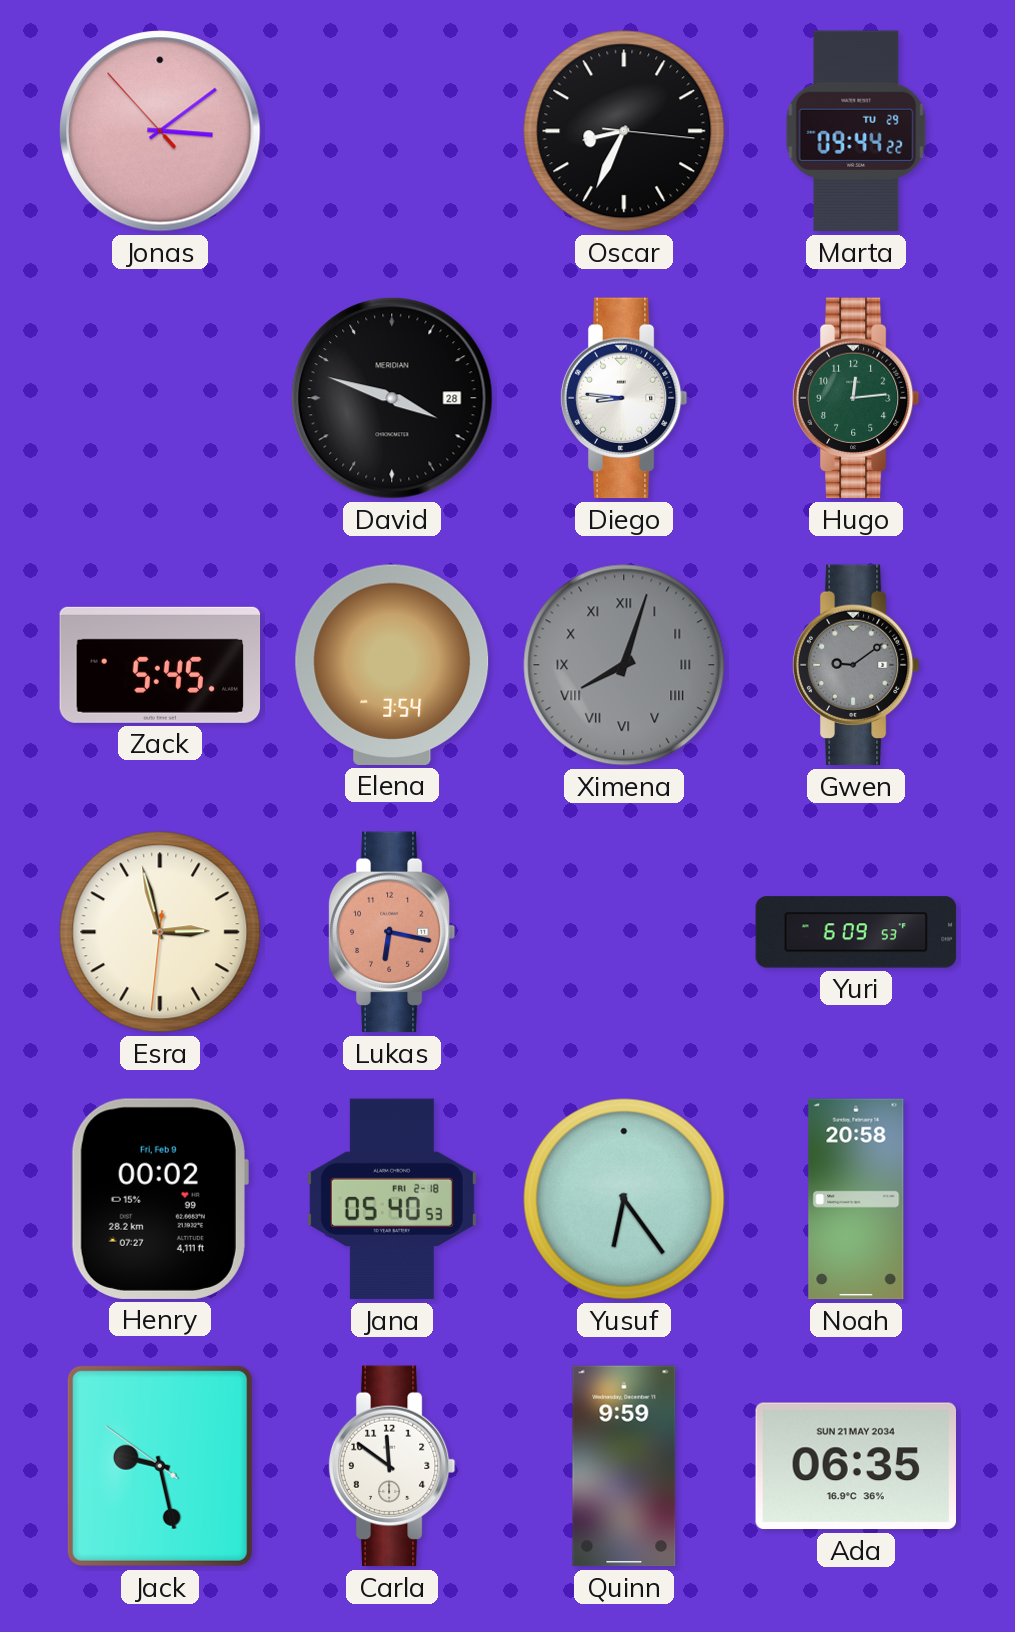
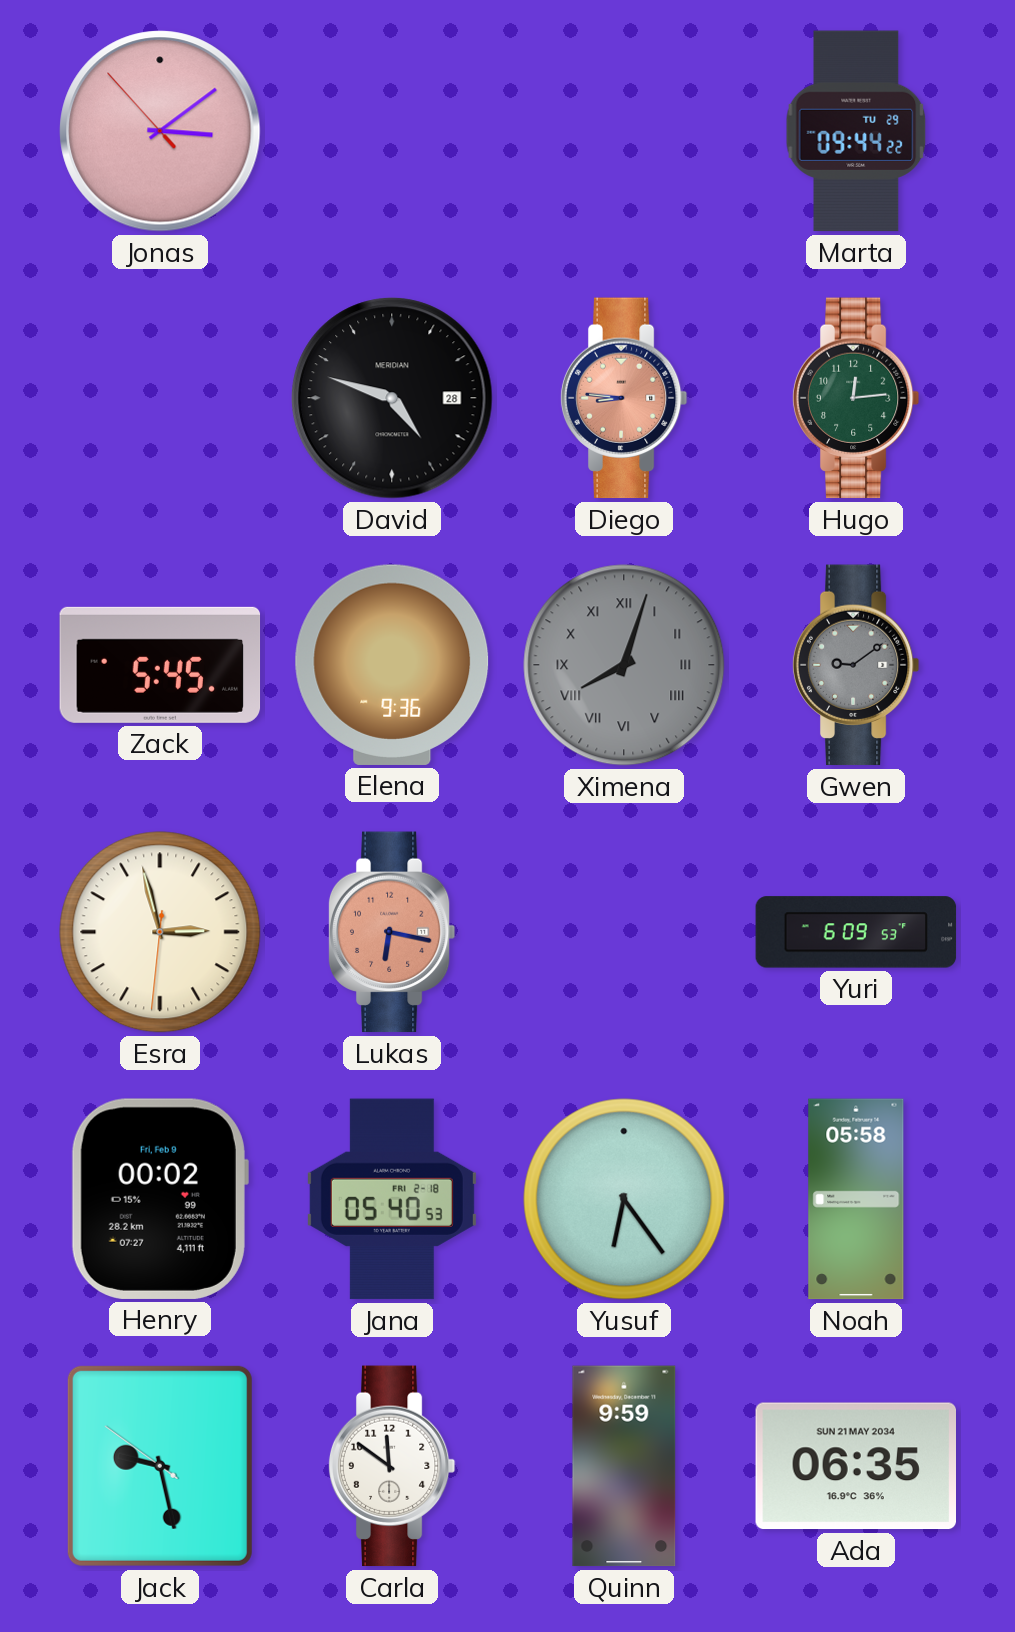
Oscar: 8:34 -> none
David: 3:48 -> 4:48
Diego dial: white -> salmon
Elena: 3:54 -> 9:36
Noah: 20:58 -> 05:58
